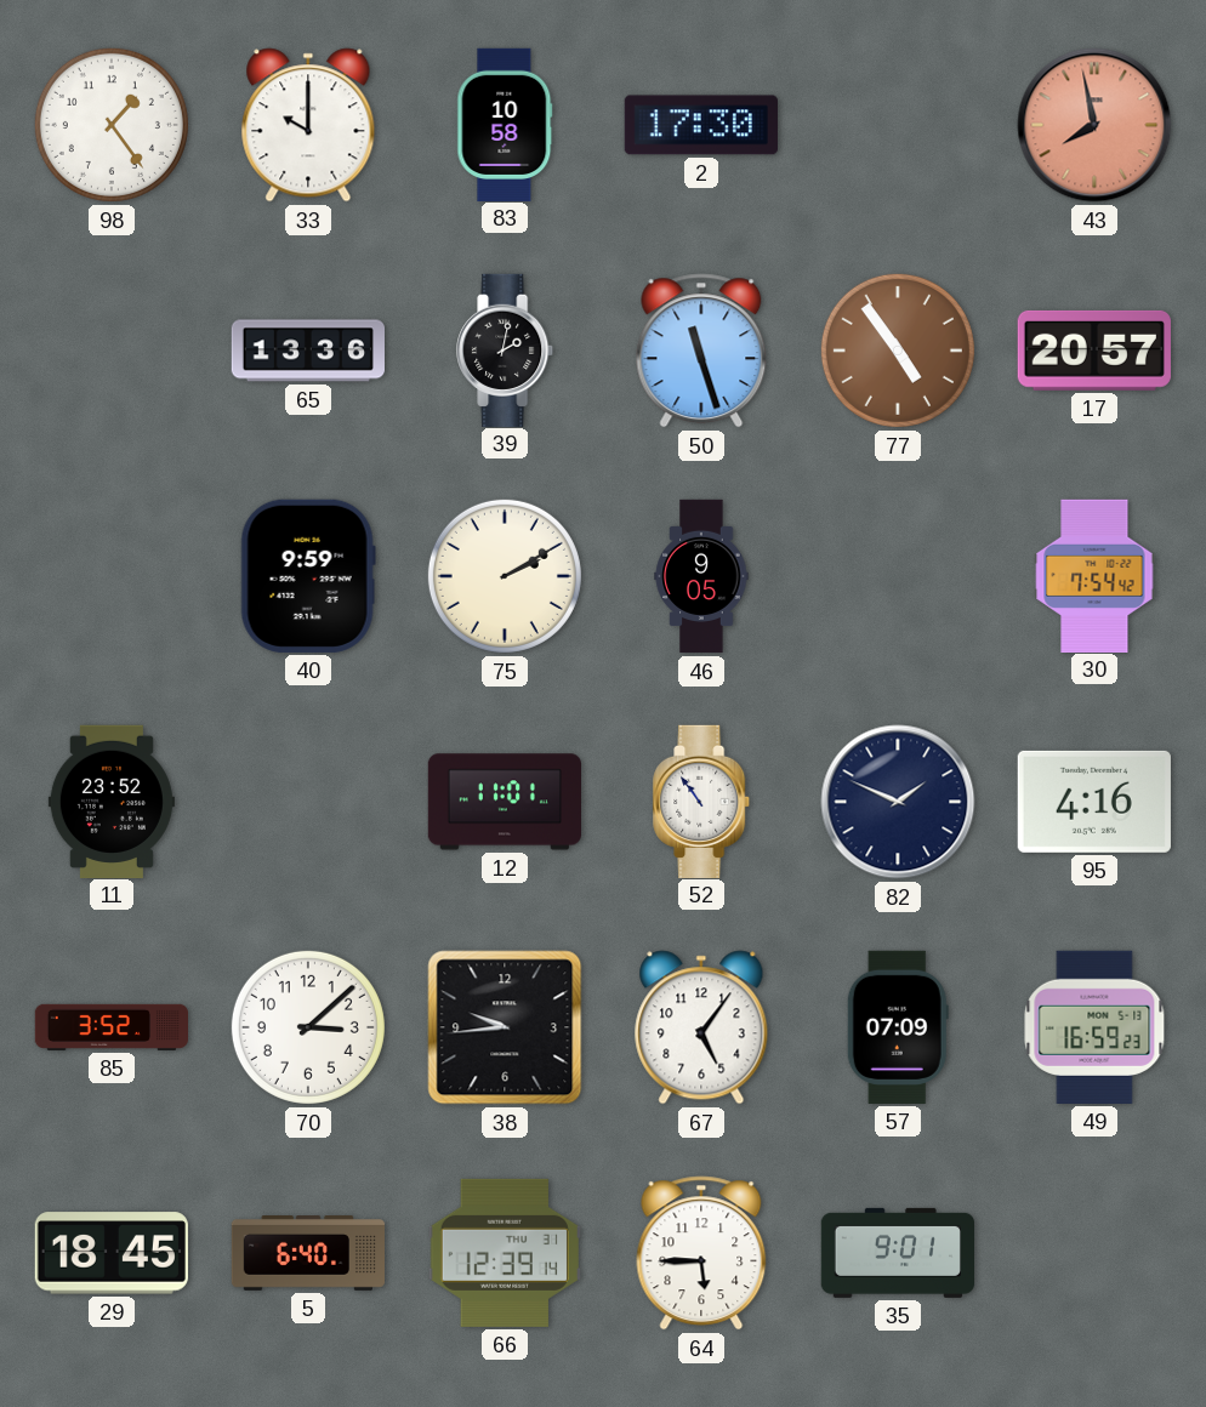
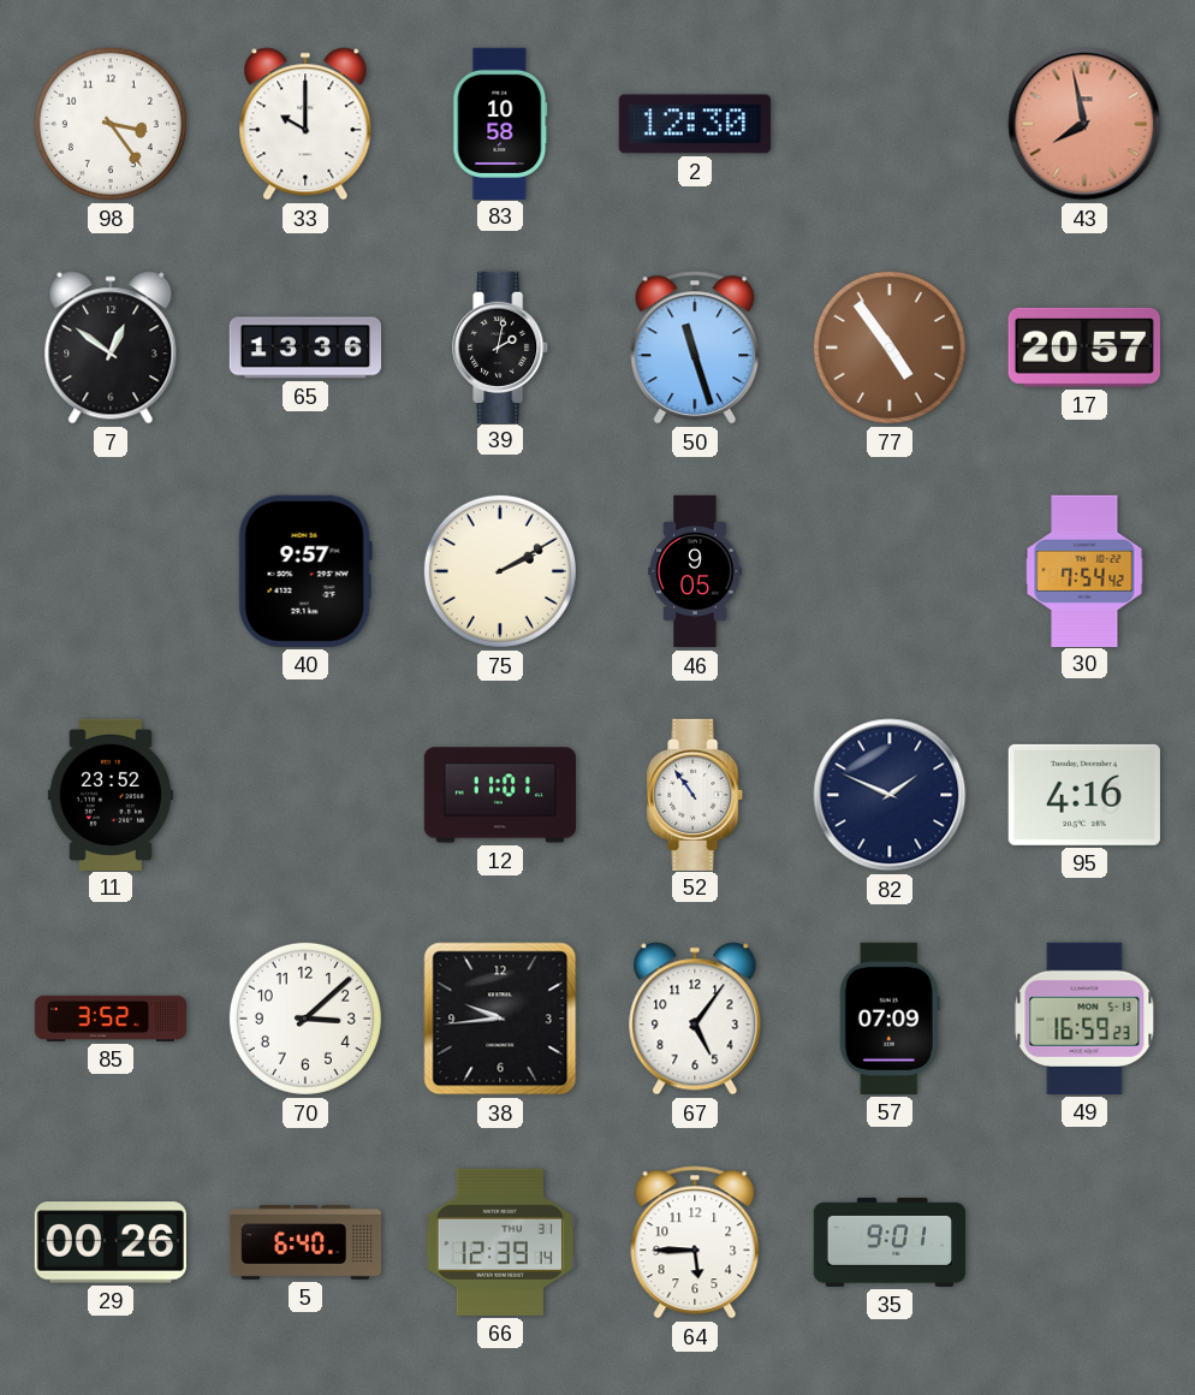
98: 1:24 -> 3:24
2: 17:30 -> 12:30
7: none -> 12:51
40: 9:59 -> 9:57
29: 18:45 -> 00:26
